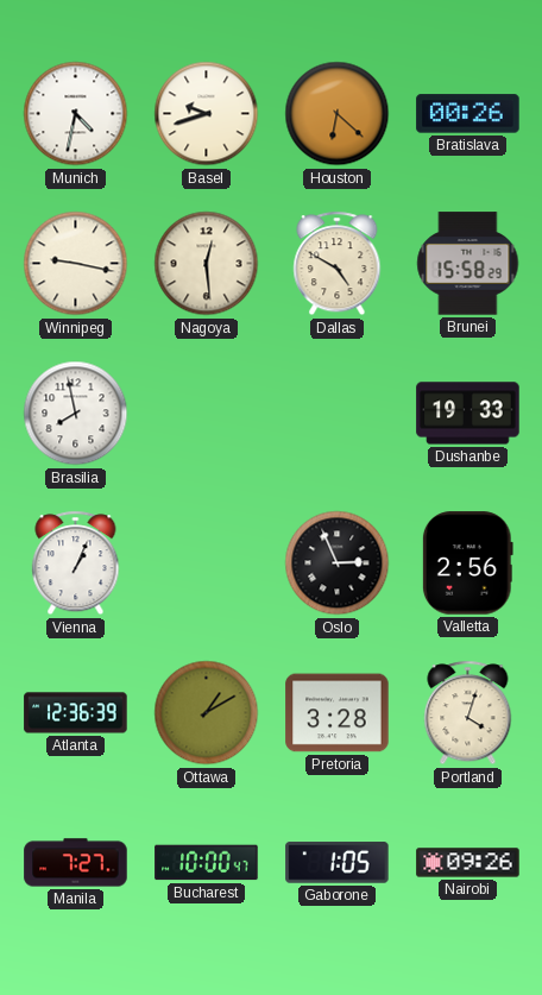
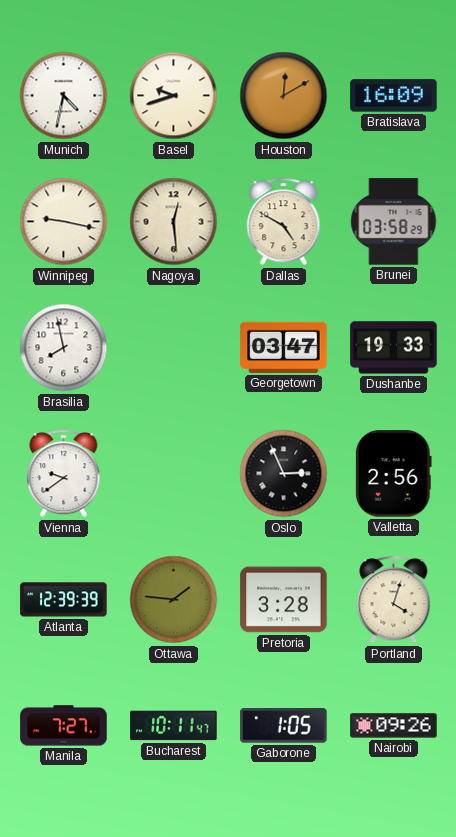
Houston: 6:22 -> 12:10
Bratislava: 00:26 -> 16:09
Brunei: 15:58 -> 03:58
Georgetown: none -> 03:47
Vienna: 1:04 -> 9:39
Atlanta: 12:36 -> 12:39
Ottawa: 1:10 -> 1:46
Bucharest: 10:00 -> 10:11
